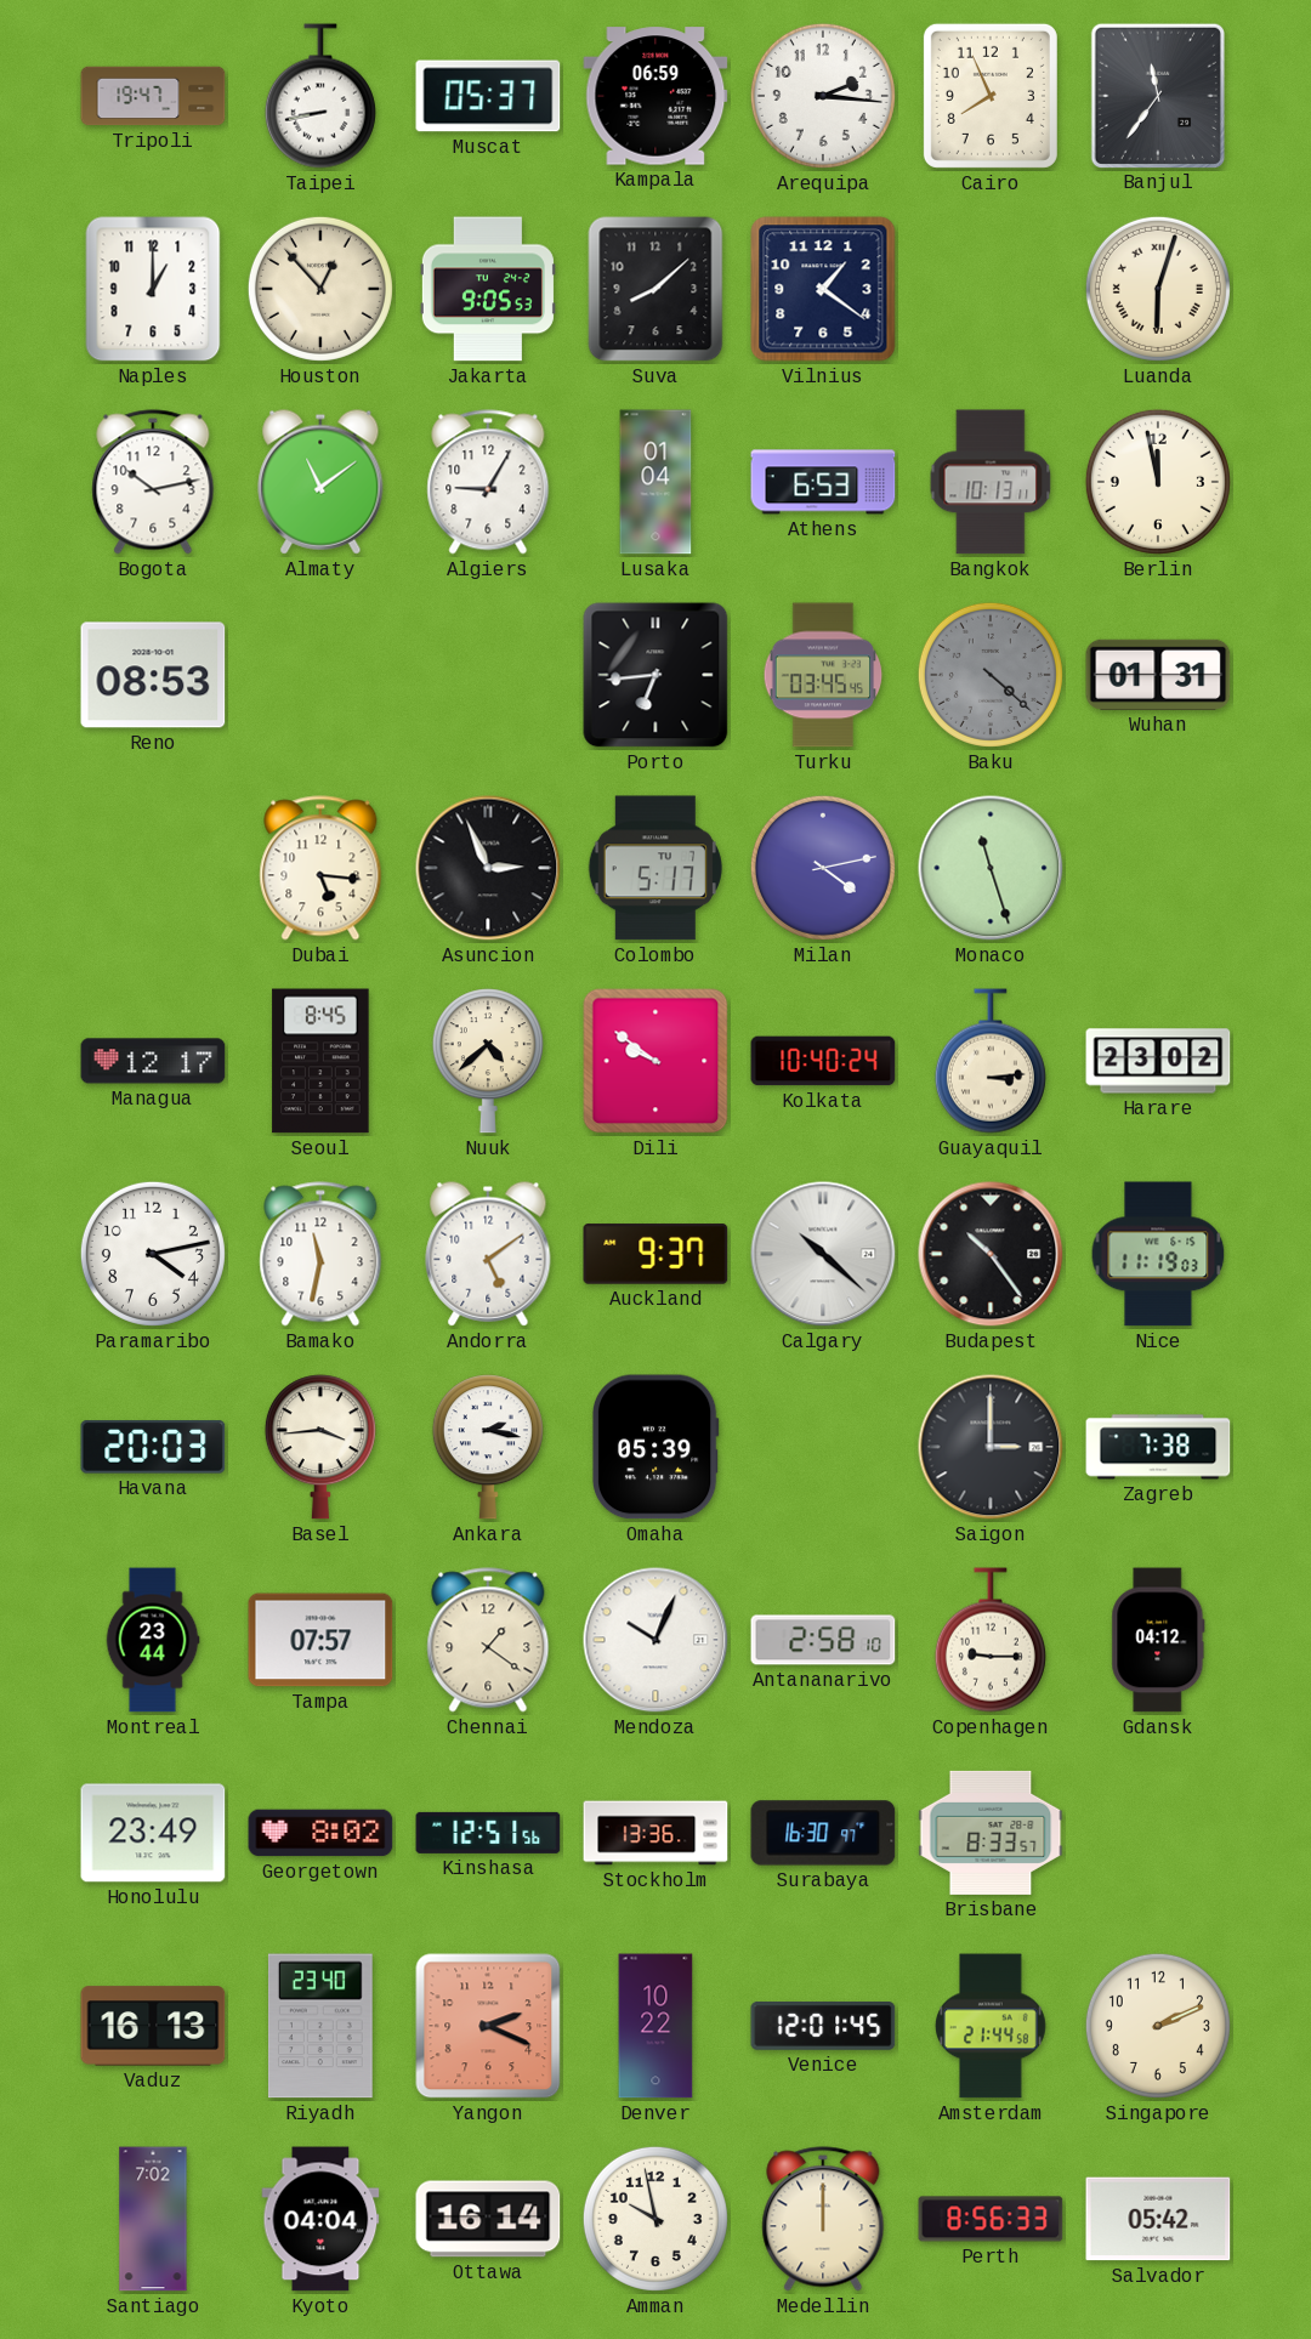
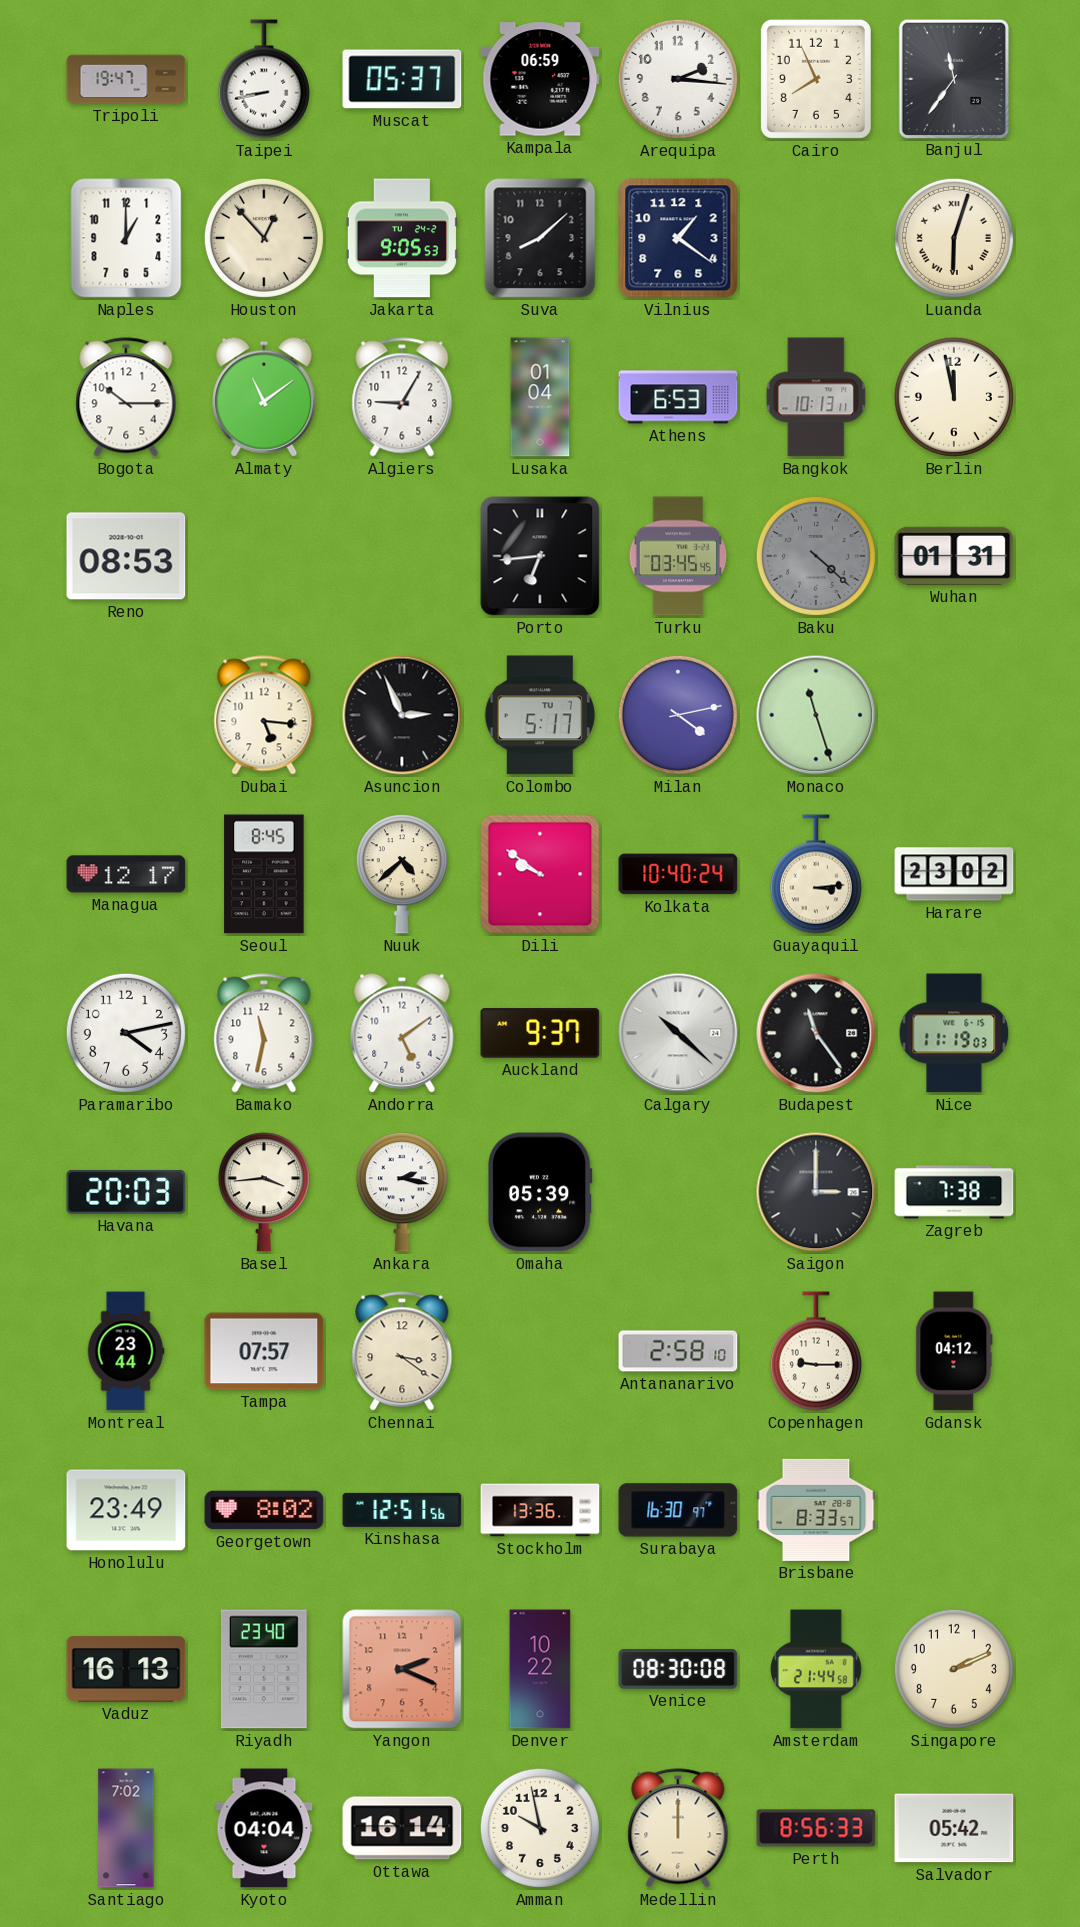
Bogota: 10:13 -> 10:15
Budapest: 10:24 -> 11:24
Chennai: 1:21 -> 3:21
Mendoza: 10:04 -> none
Venice: 12:01 -> 08:30
